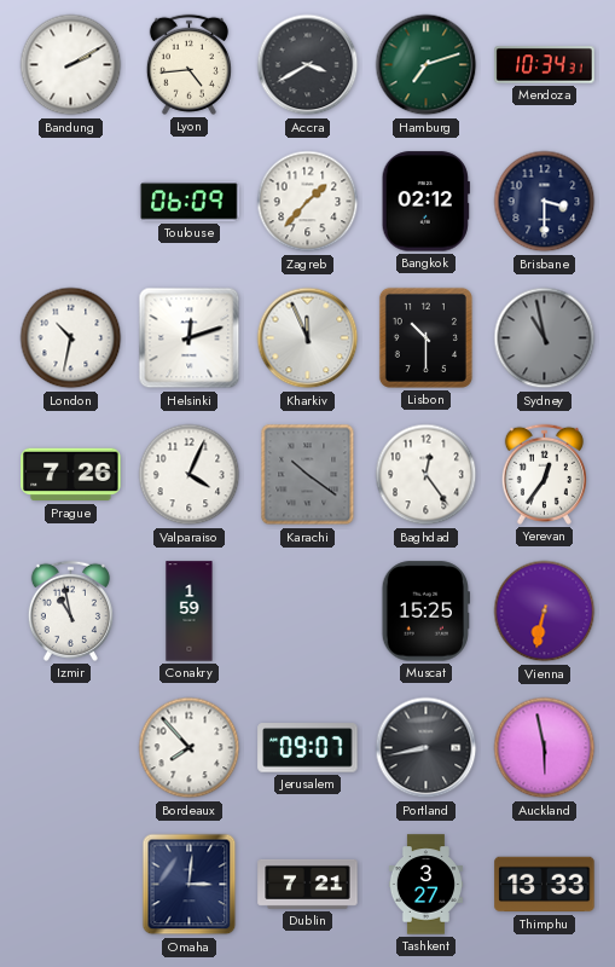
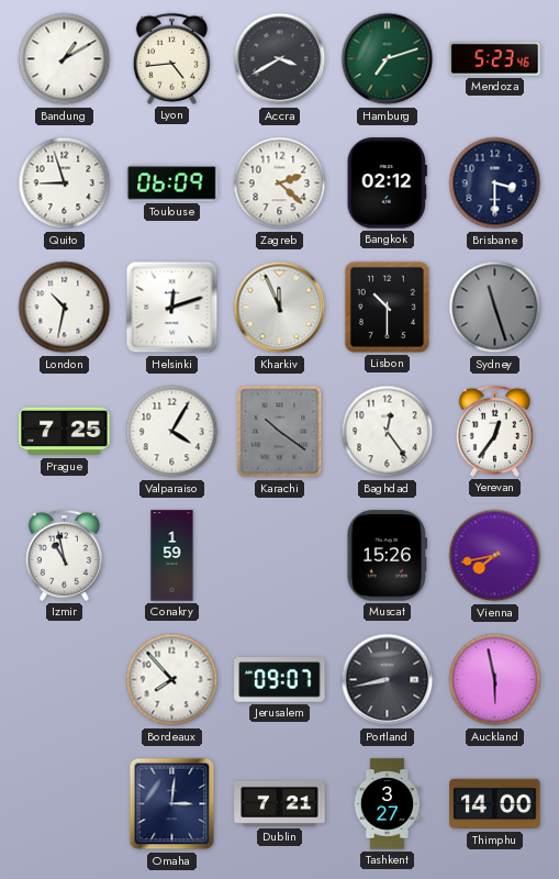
Bandung: 2:10 -> 1:10
Mendoza: 10:34 -> 5:23
Quito: none -> 8:57
Zagreb: 1:37 -> 2:22
Sydney: 10:58 -> 11:27
Prague: 7:26 -> 7:25
Valparaiso: 4:04 -> 4:05
Muscat: 15:25 -> 15:26
Vienna: 6:32 -> 7:43
Thimphu: 13:33 -> 14:00
